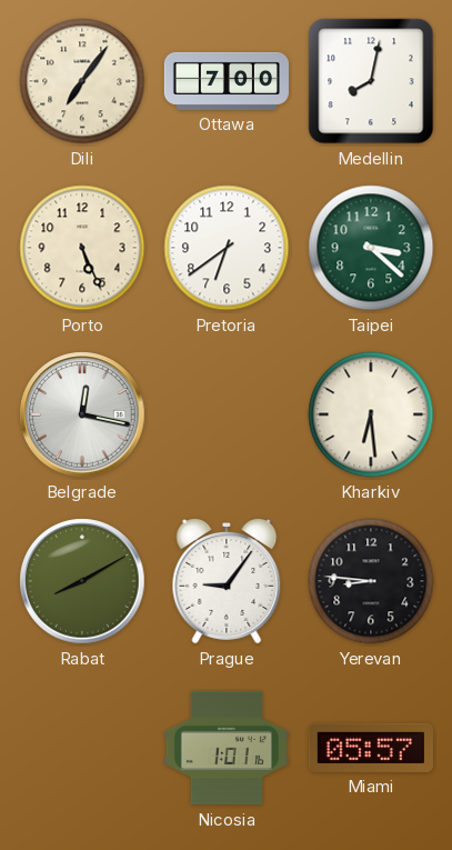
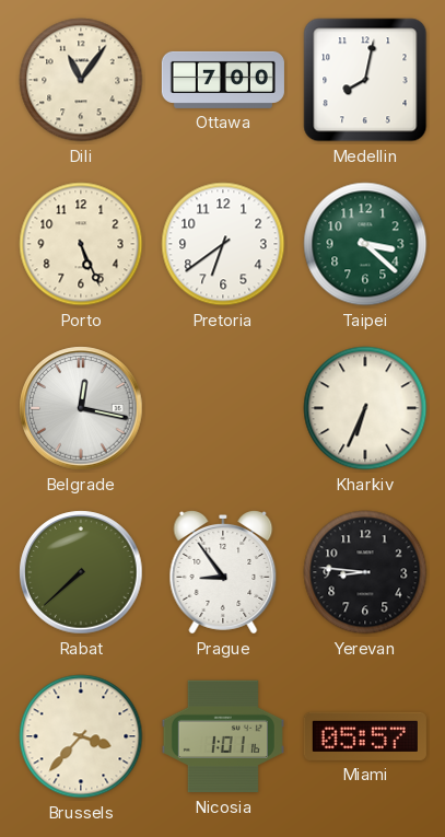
Dili: 7:06 -> 11:06
Kharkiv: 6:29 -> 6:34
Rabat: 8:10 -> 7:38
Prague: 9:06 -> 8:54
Brussels: none -> 3:37
